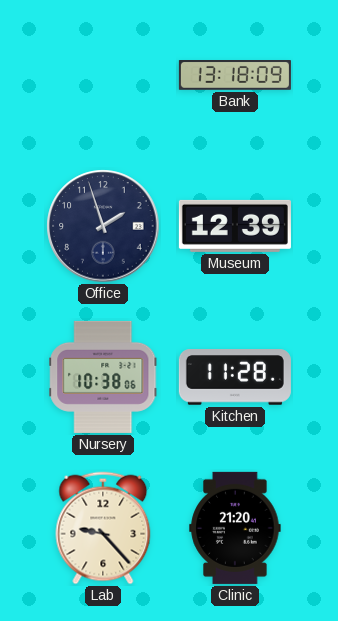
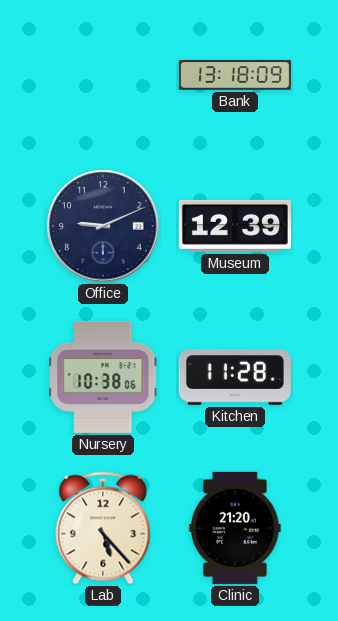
Office: 1:57 -> 9:11
Lab: 9:23 -> 5:23
